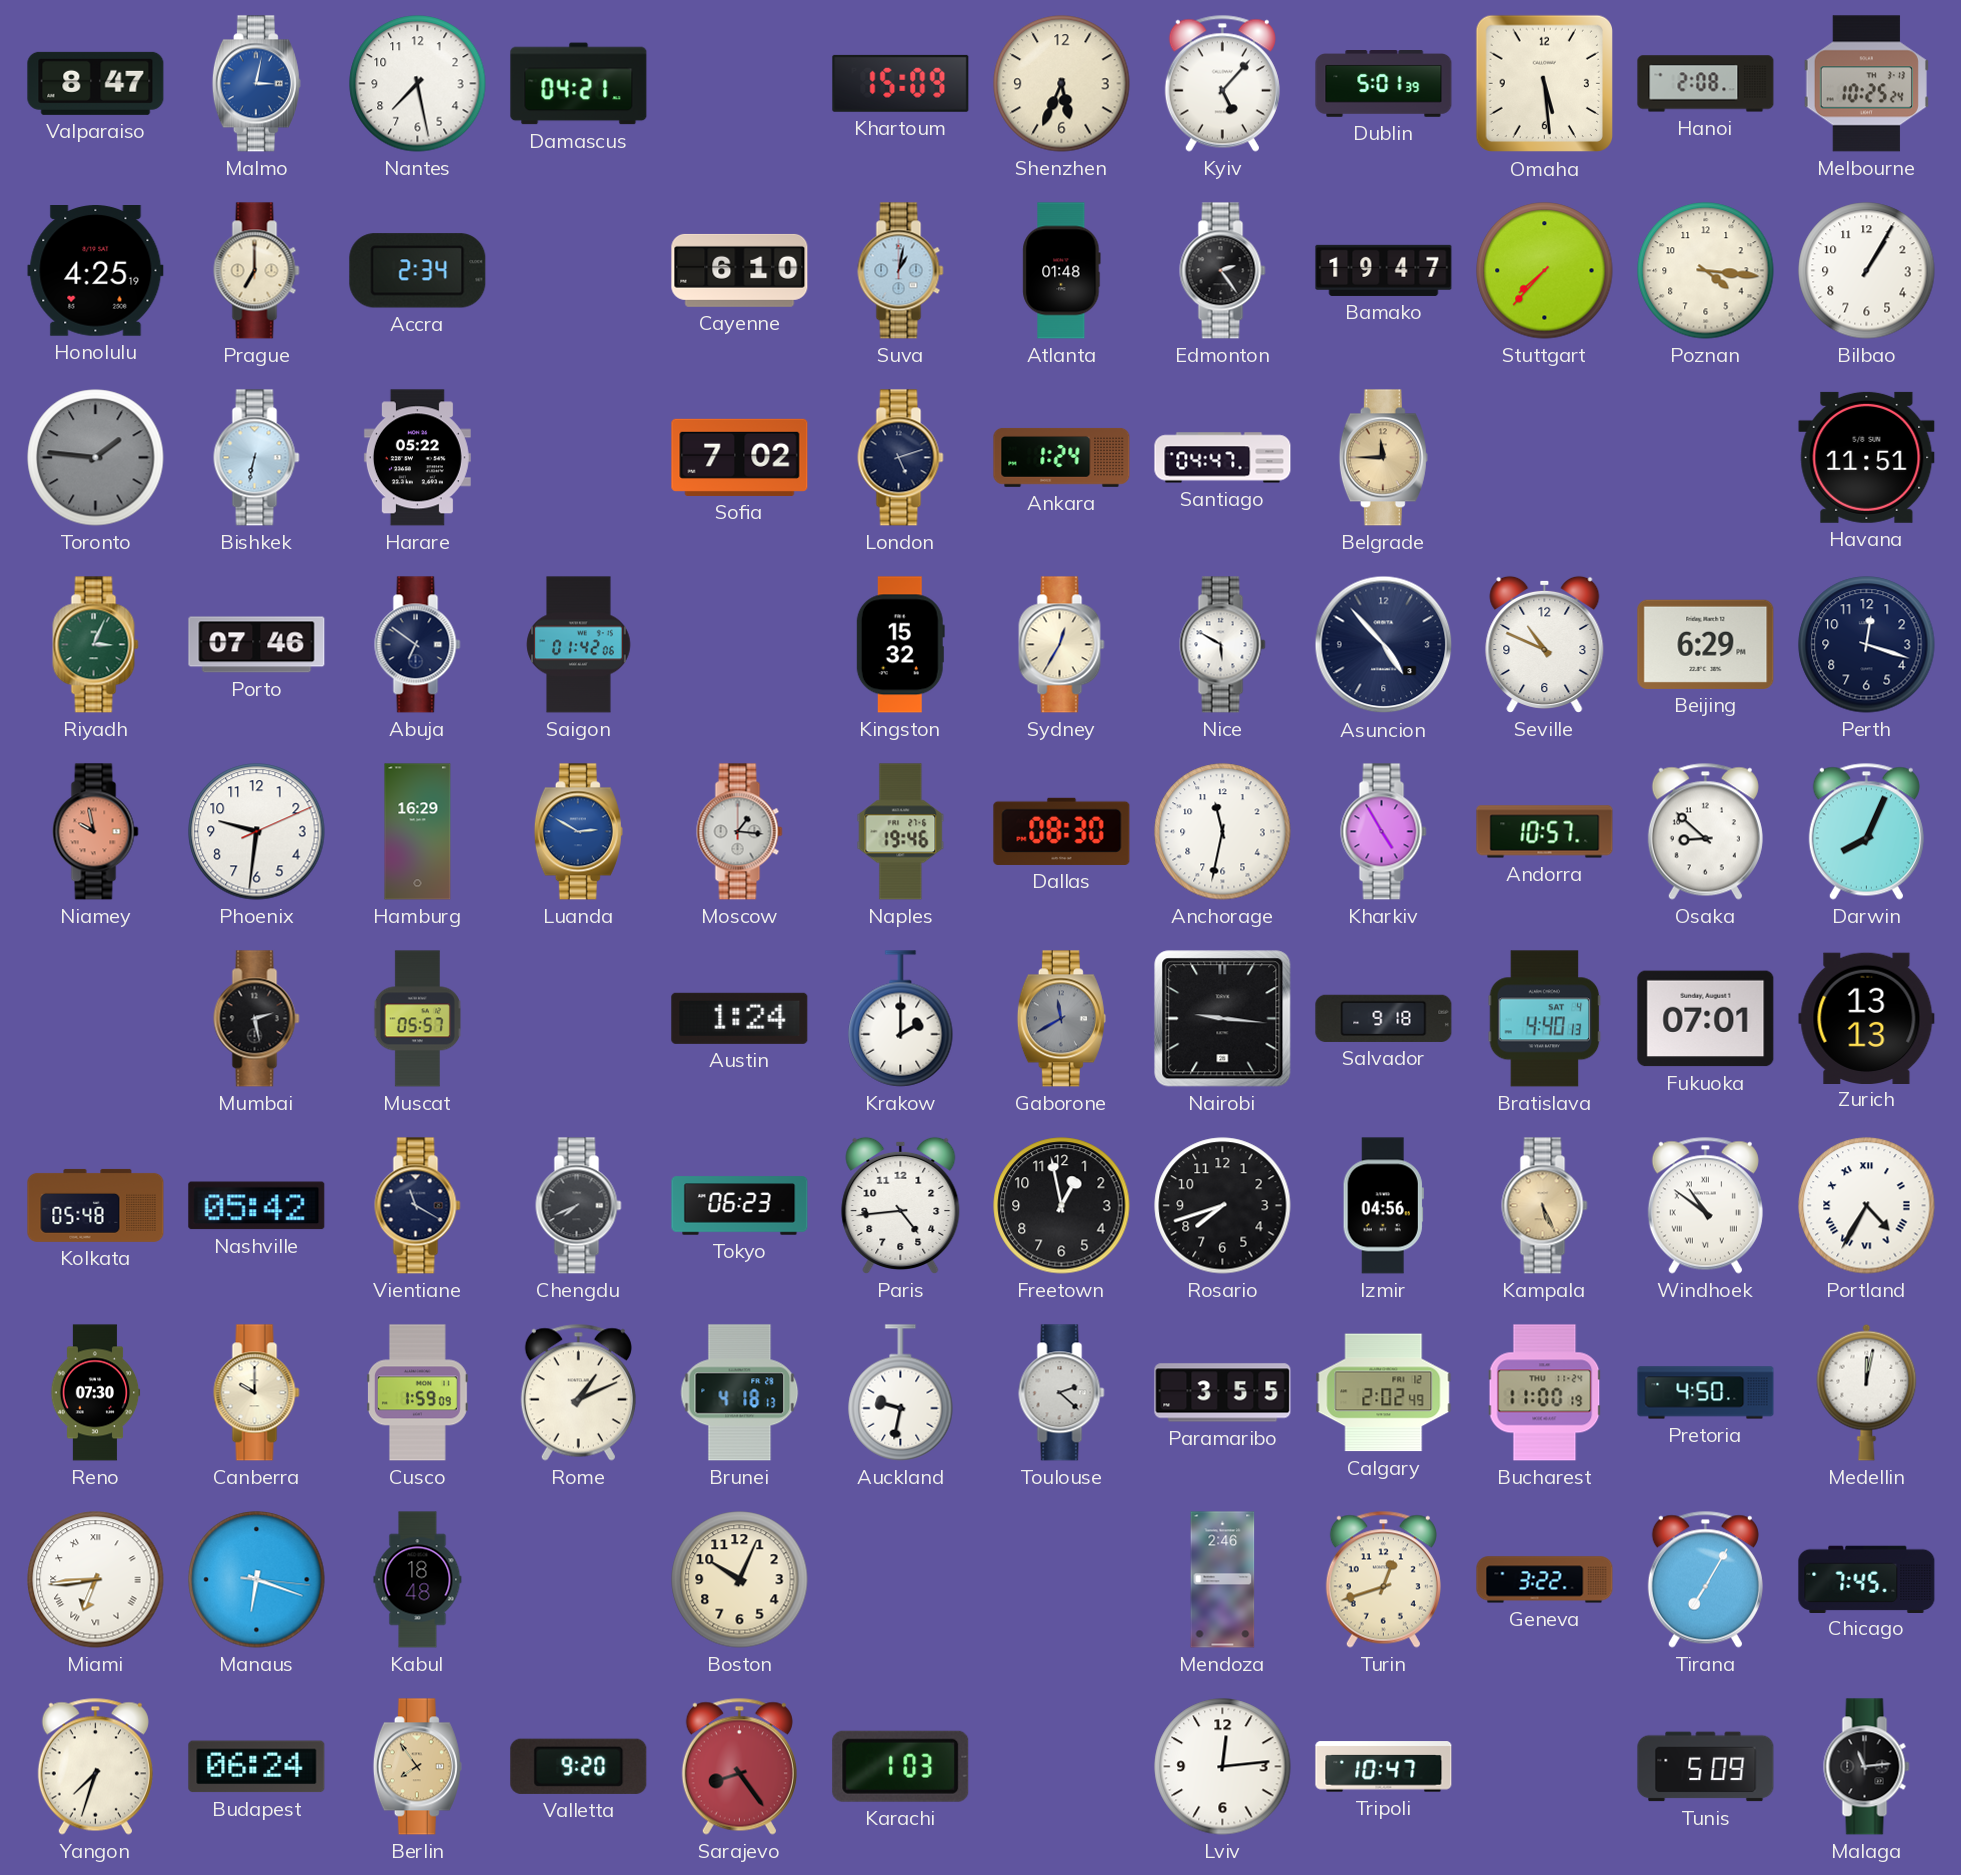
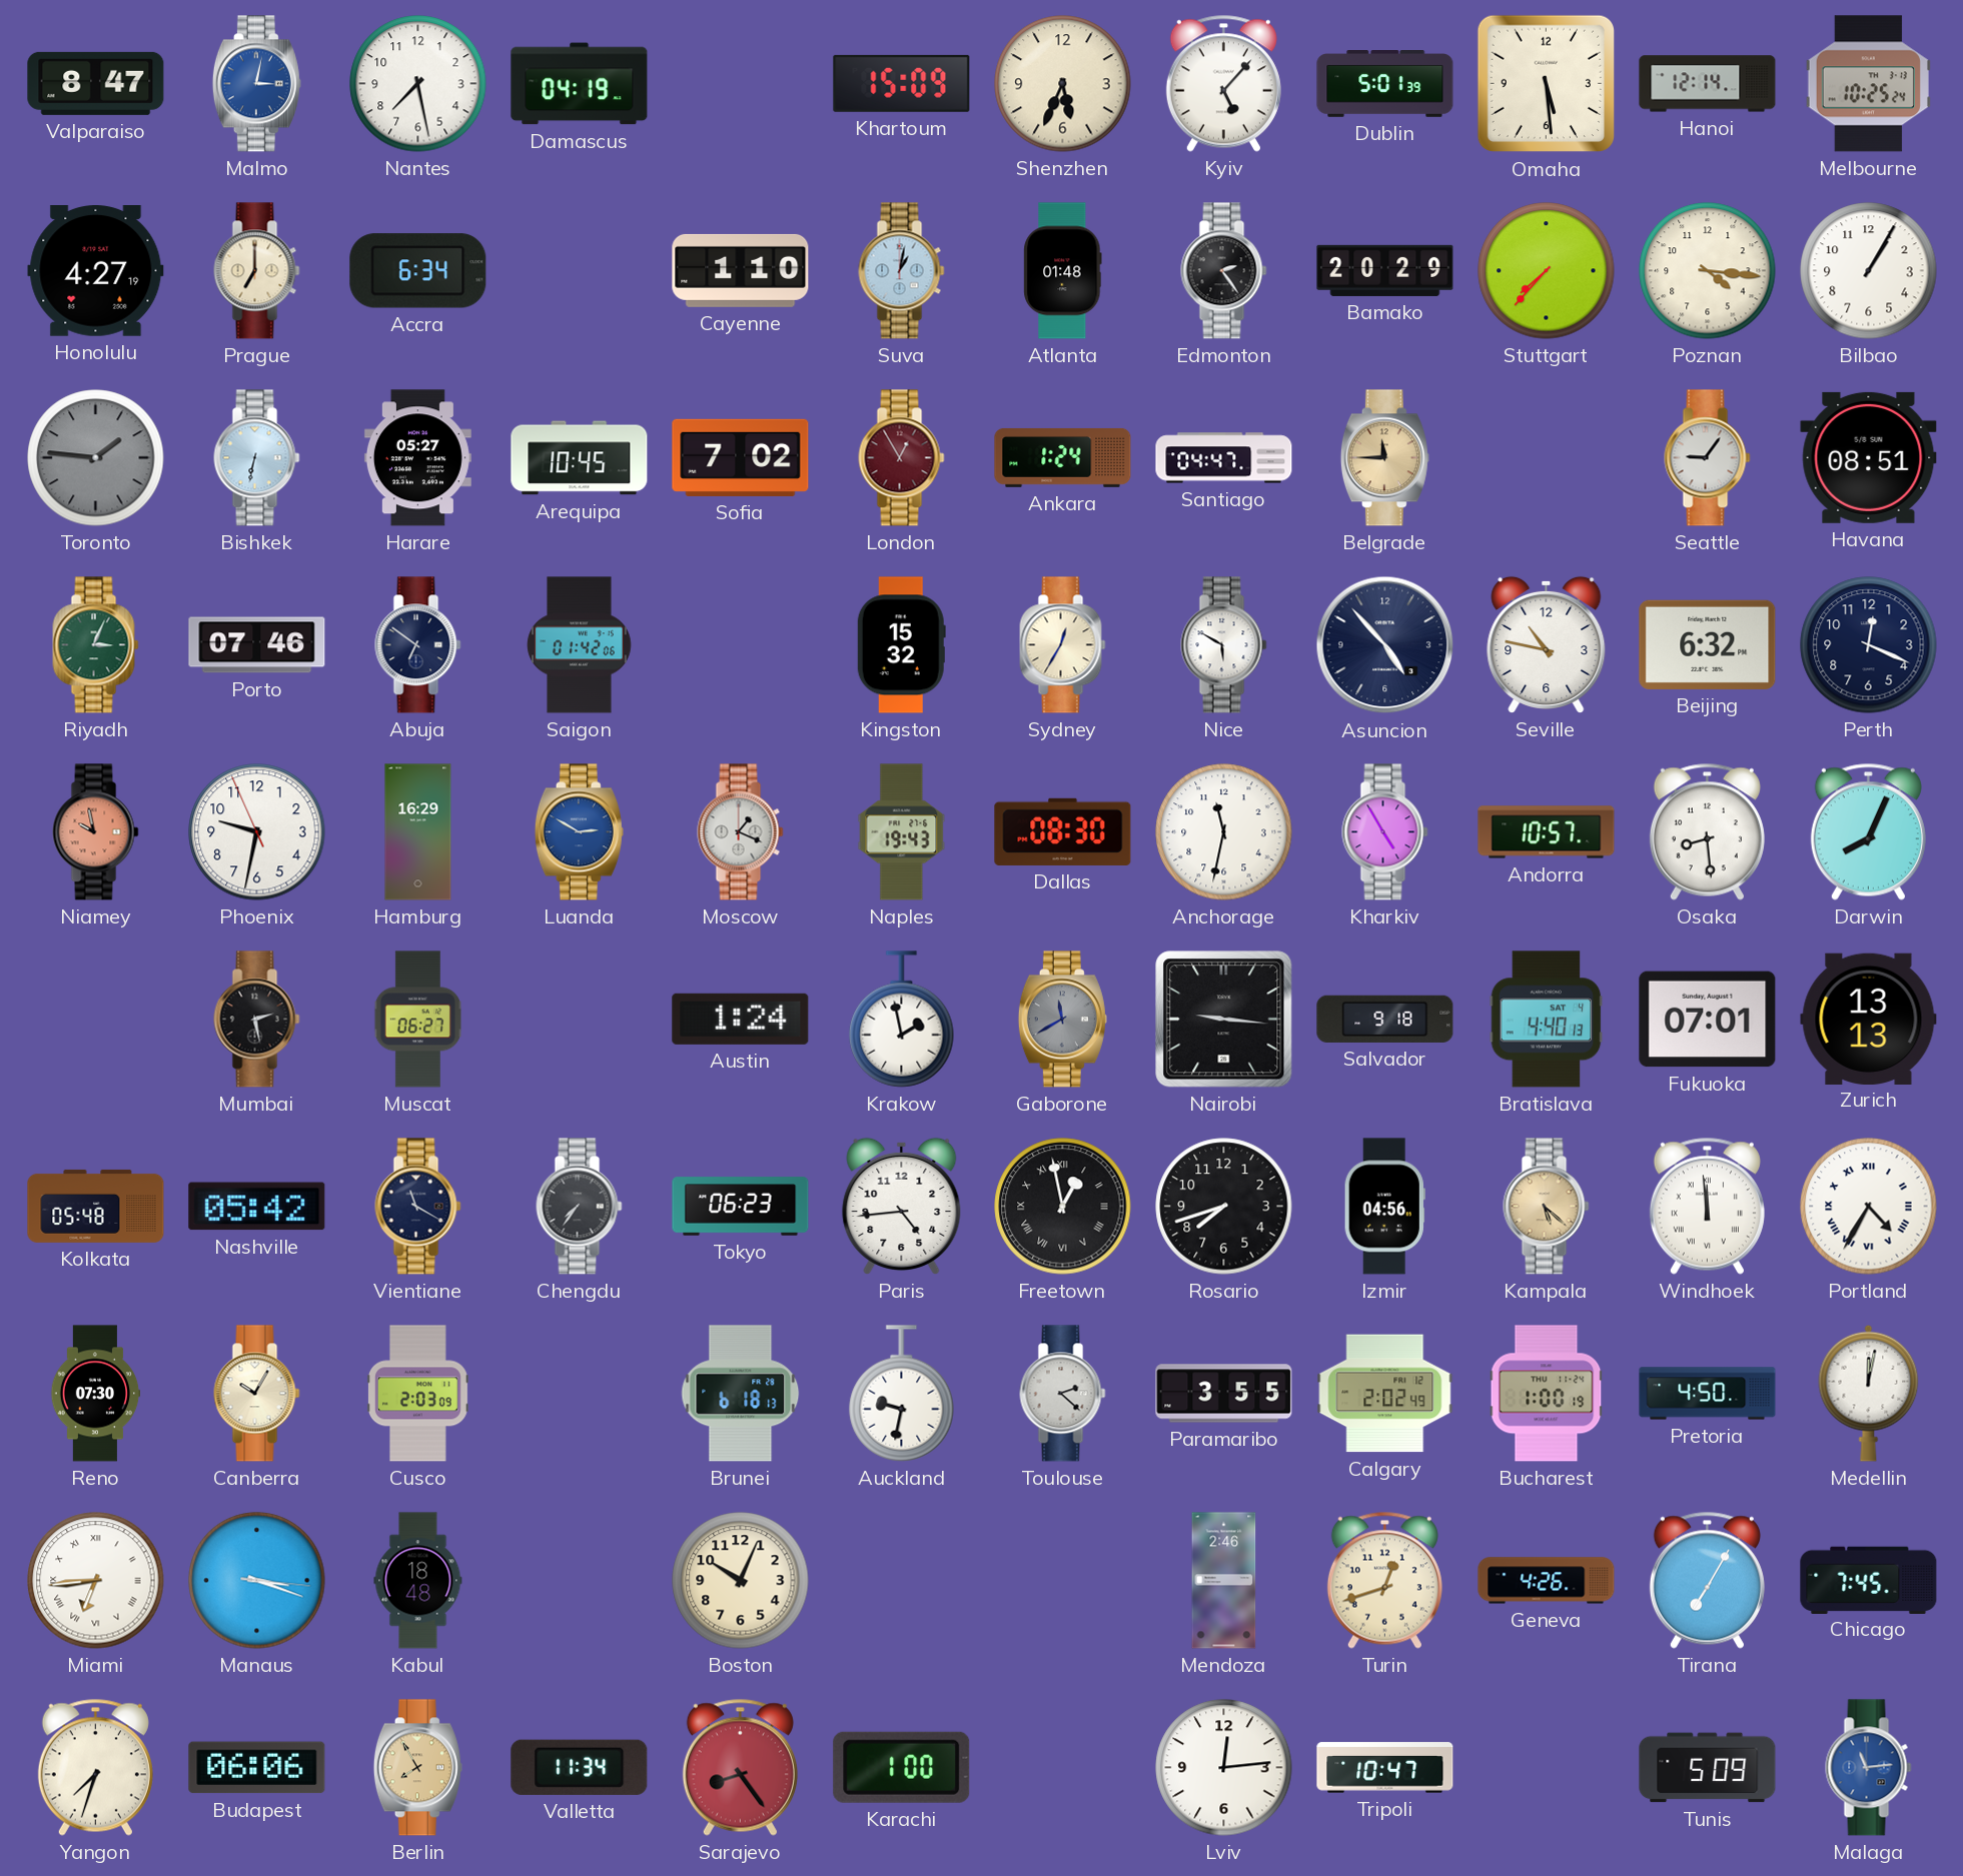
Damascus: 04:21 -> 04:19
Hanoi: 2:08 -> 12:14
Honolulu: 4:25 -> 4:27
Accra: 2:34 -> 6:34
Cayenne: 6:10 -> 1:10
Bamako: 19:47 -> 20:29
Harare: 05:22 -> 05:27
Arequipa: none -> 10:45
London: 5:12 -> 12:55
London dial: navy -> burgundy
Seattle: none -> 9:06
Havana: 11:51 -> 08:51
Seville: 10:49 -> 10:47
Beijing: 6:29 -> 6:32
Perth: 12:18 -> 12:19
Phoenix: 9:31:11 -> 9:31:56
Moscow: 1:16 -> 1:19
Naples: 19:46 -> 19:43
Osaka: 8:52 -> 8:29
Muscat: 05:57 -> 06:27
Krakow: 2:00 -> 1:58
Chengdu: 7:41 -> 7:36
Freetown numerals: Arabic -> Roman
Kampala: 5:26 -> 5:22
Windhoek: 10:51 -> 11:59
Canberra: 10:00 -> 10:05
Cusco: 1:59 -> 2:03
Rome: 1:11 -> none
Brunei: 4:18 -> 6:18
Bucharest: 11:00 -> 1:00
Manaus: 6:18 -> 3:18
Geneva: 3:22 -> 4:26
Budapest: 06:24 -> 06:06
Berlin: 7:54 -> 7:55
Valletta: 9:20 -> 11:34
Karachi: 1:03 -> 1:00
Malaga dial: black -> blue
